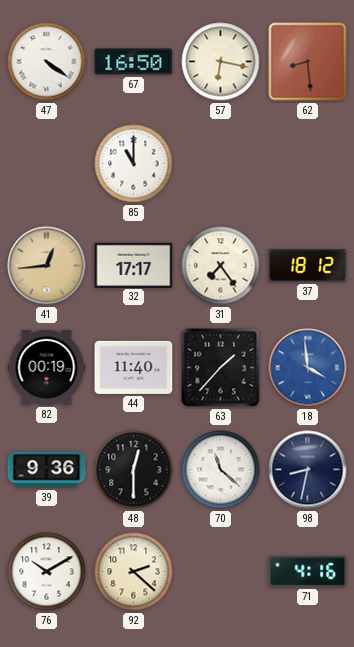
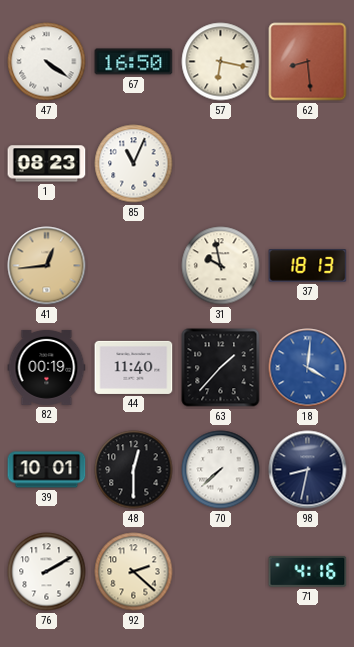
1: none -> 08:23
85: 11:00 -> 11:04
32: 17:17 -> none
31: 7:24 -> 9:58
37: 18:12 -> 18:13
18: 3:59 -> 4:01
39: 9:36 -> 10:01
70: 11:22 -> 7:38
76: 10:10 -> 2:10
